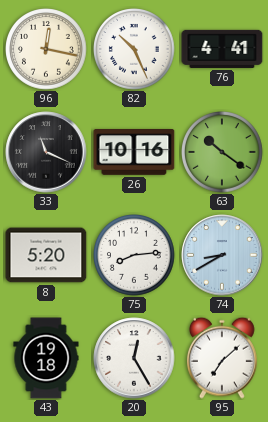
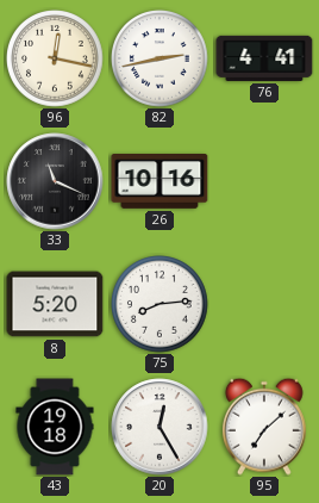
82: 10:26 -> 2:43
63: 10:21 -> none
74: 8:40 -> none
